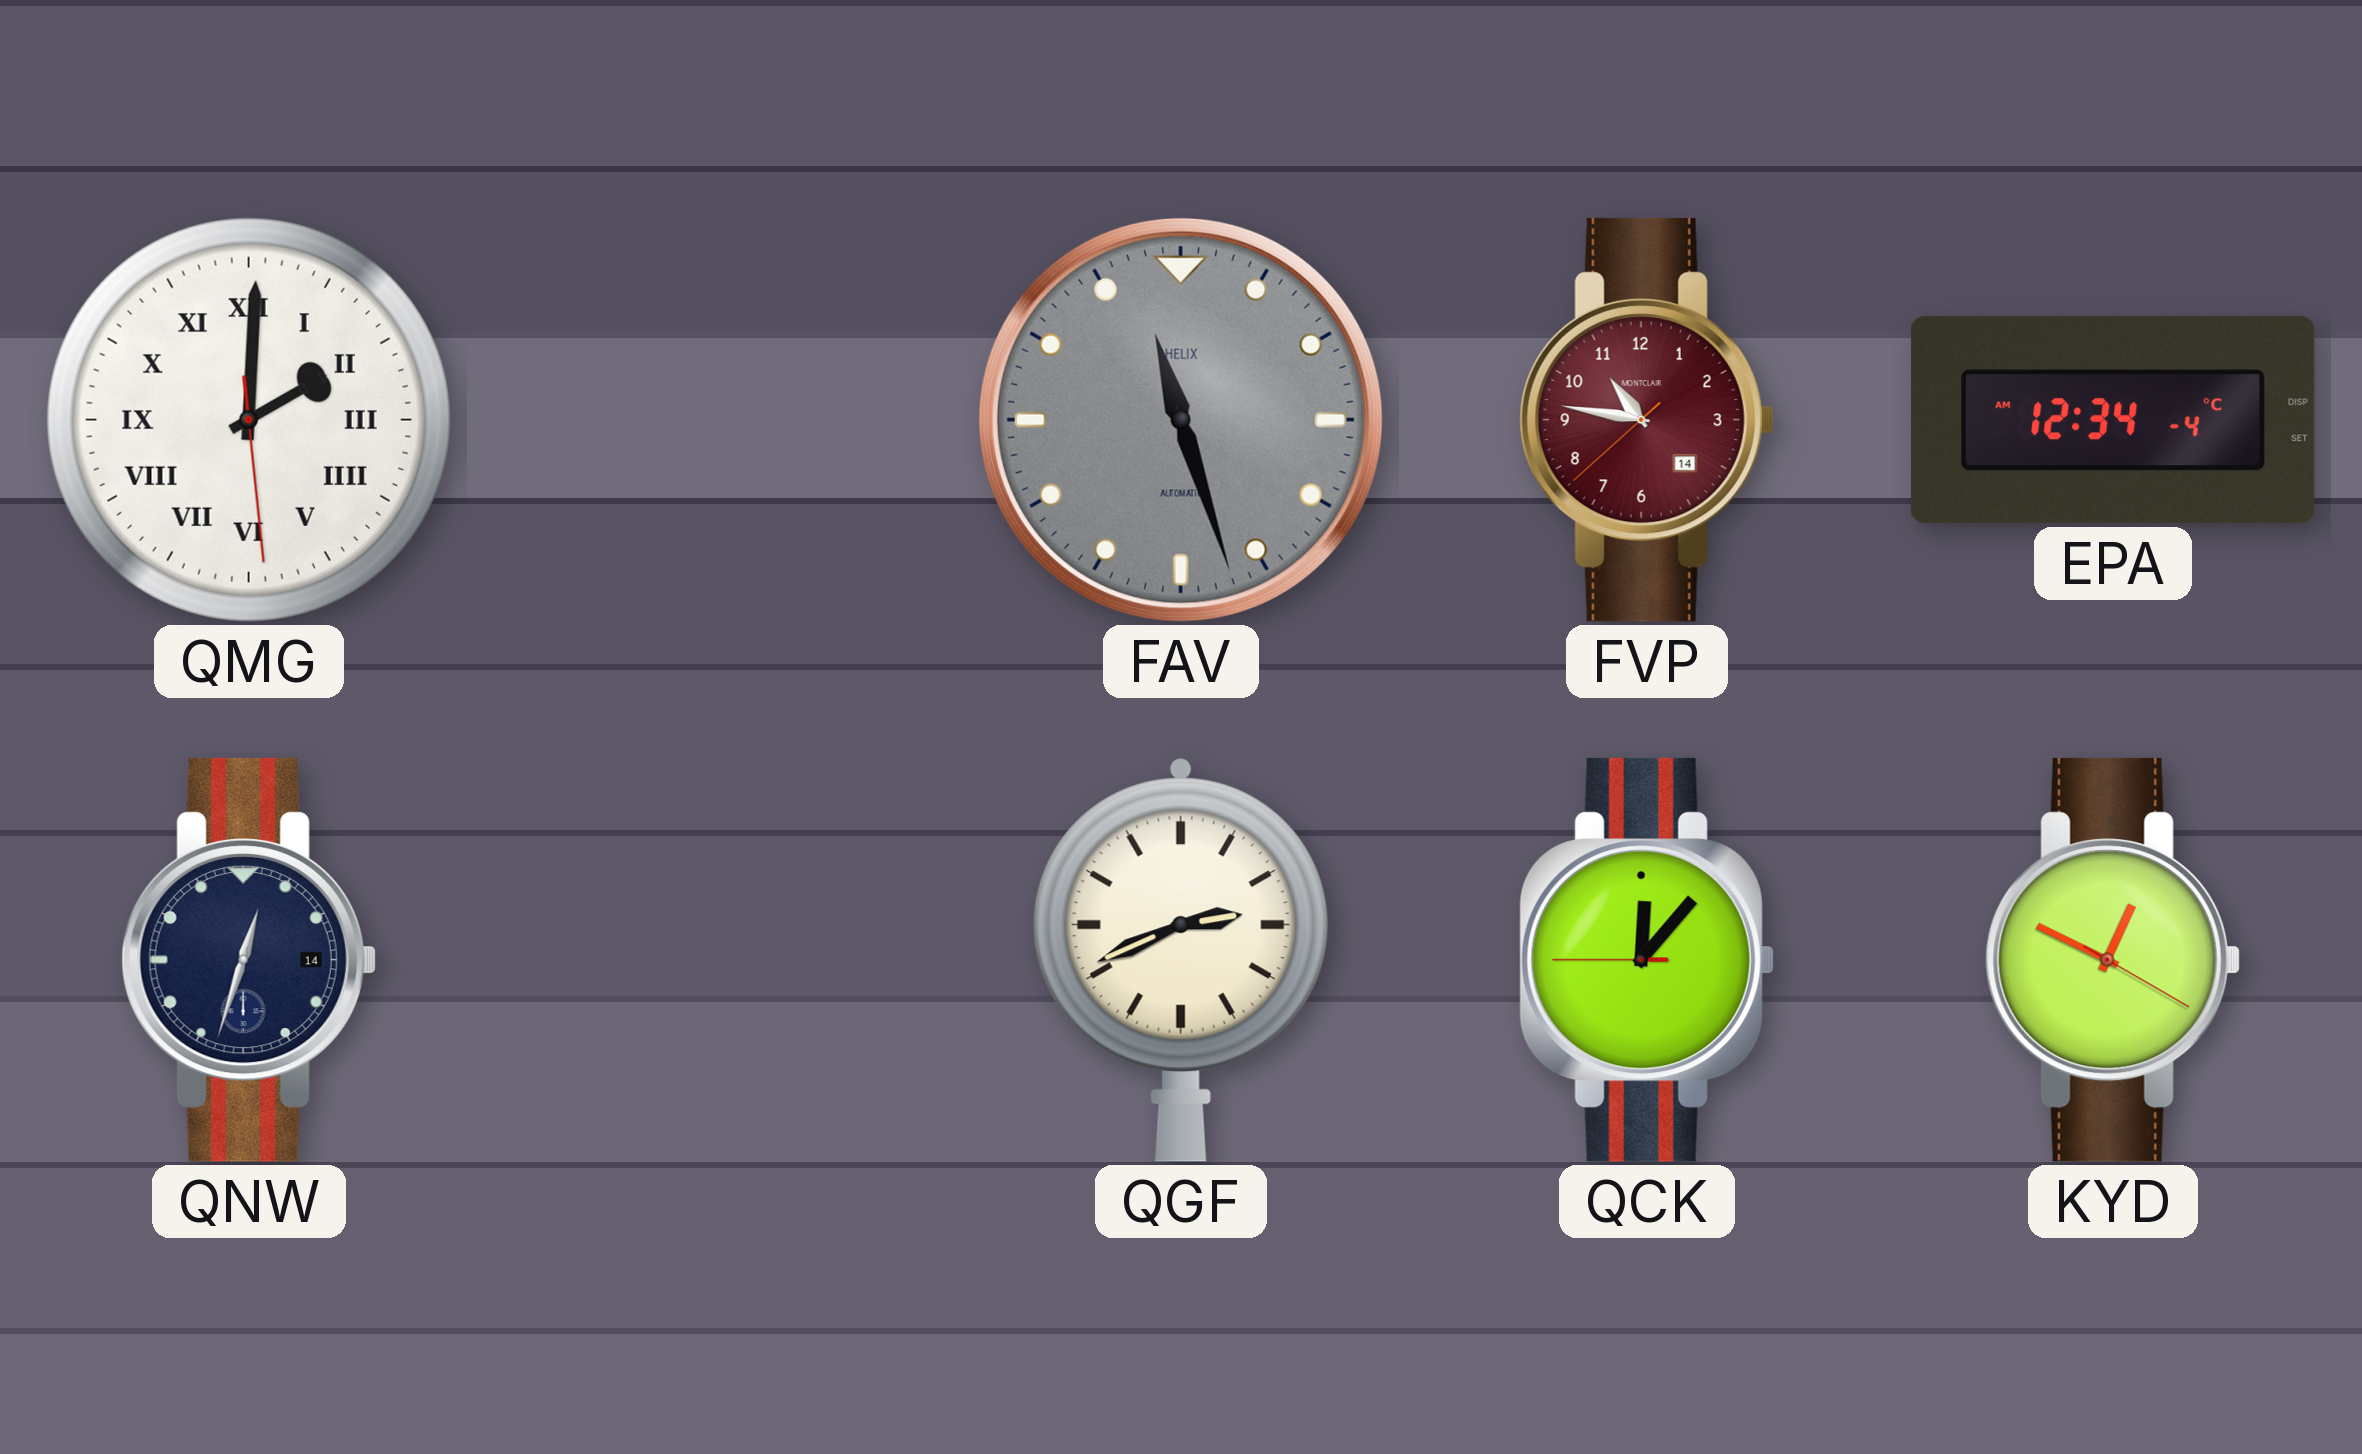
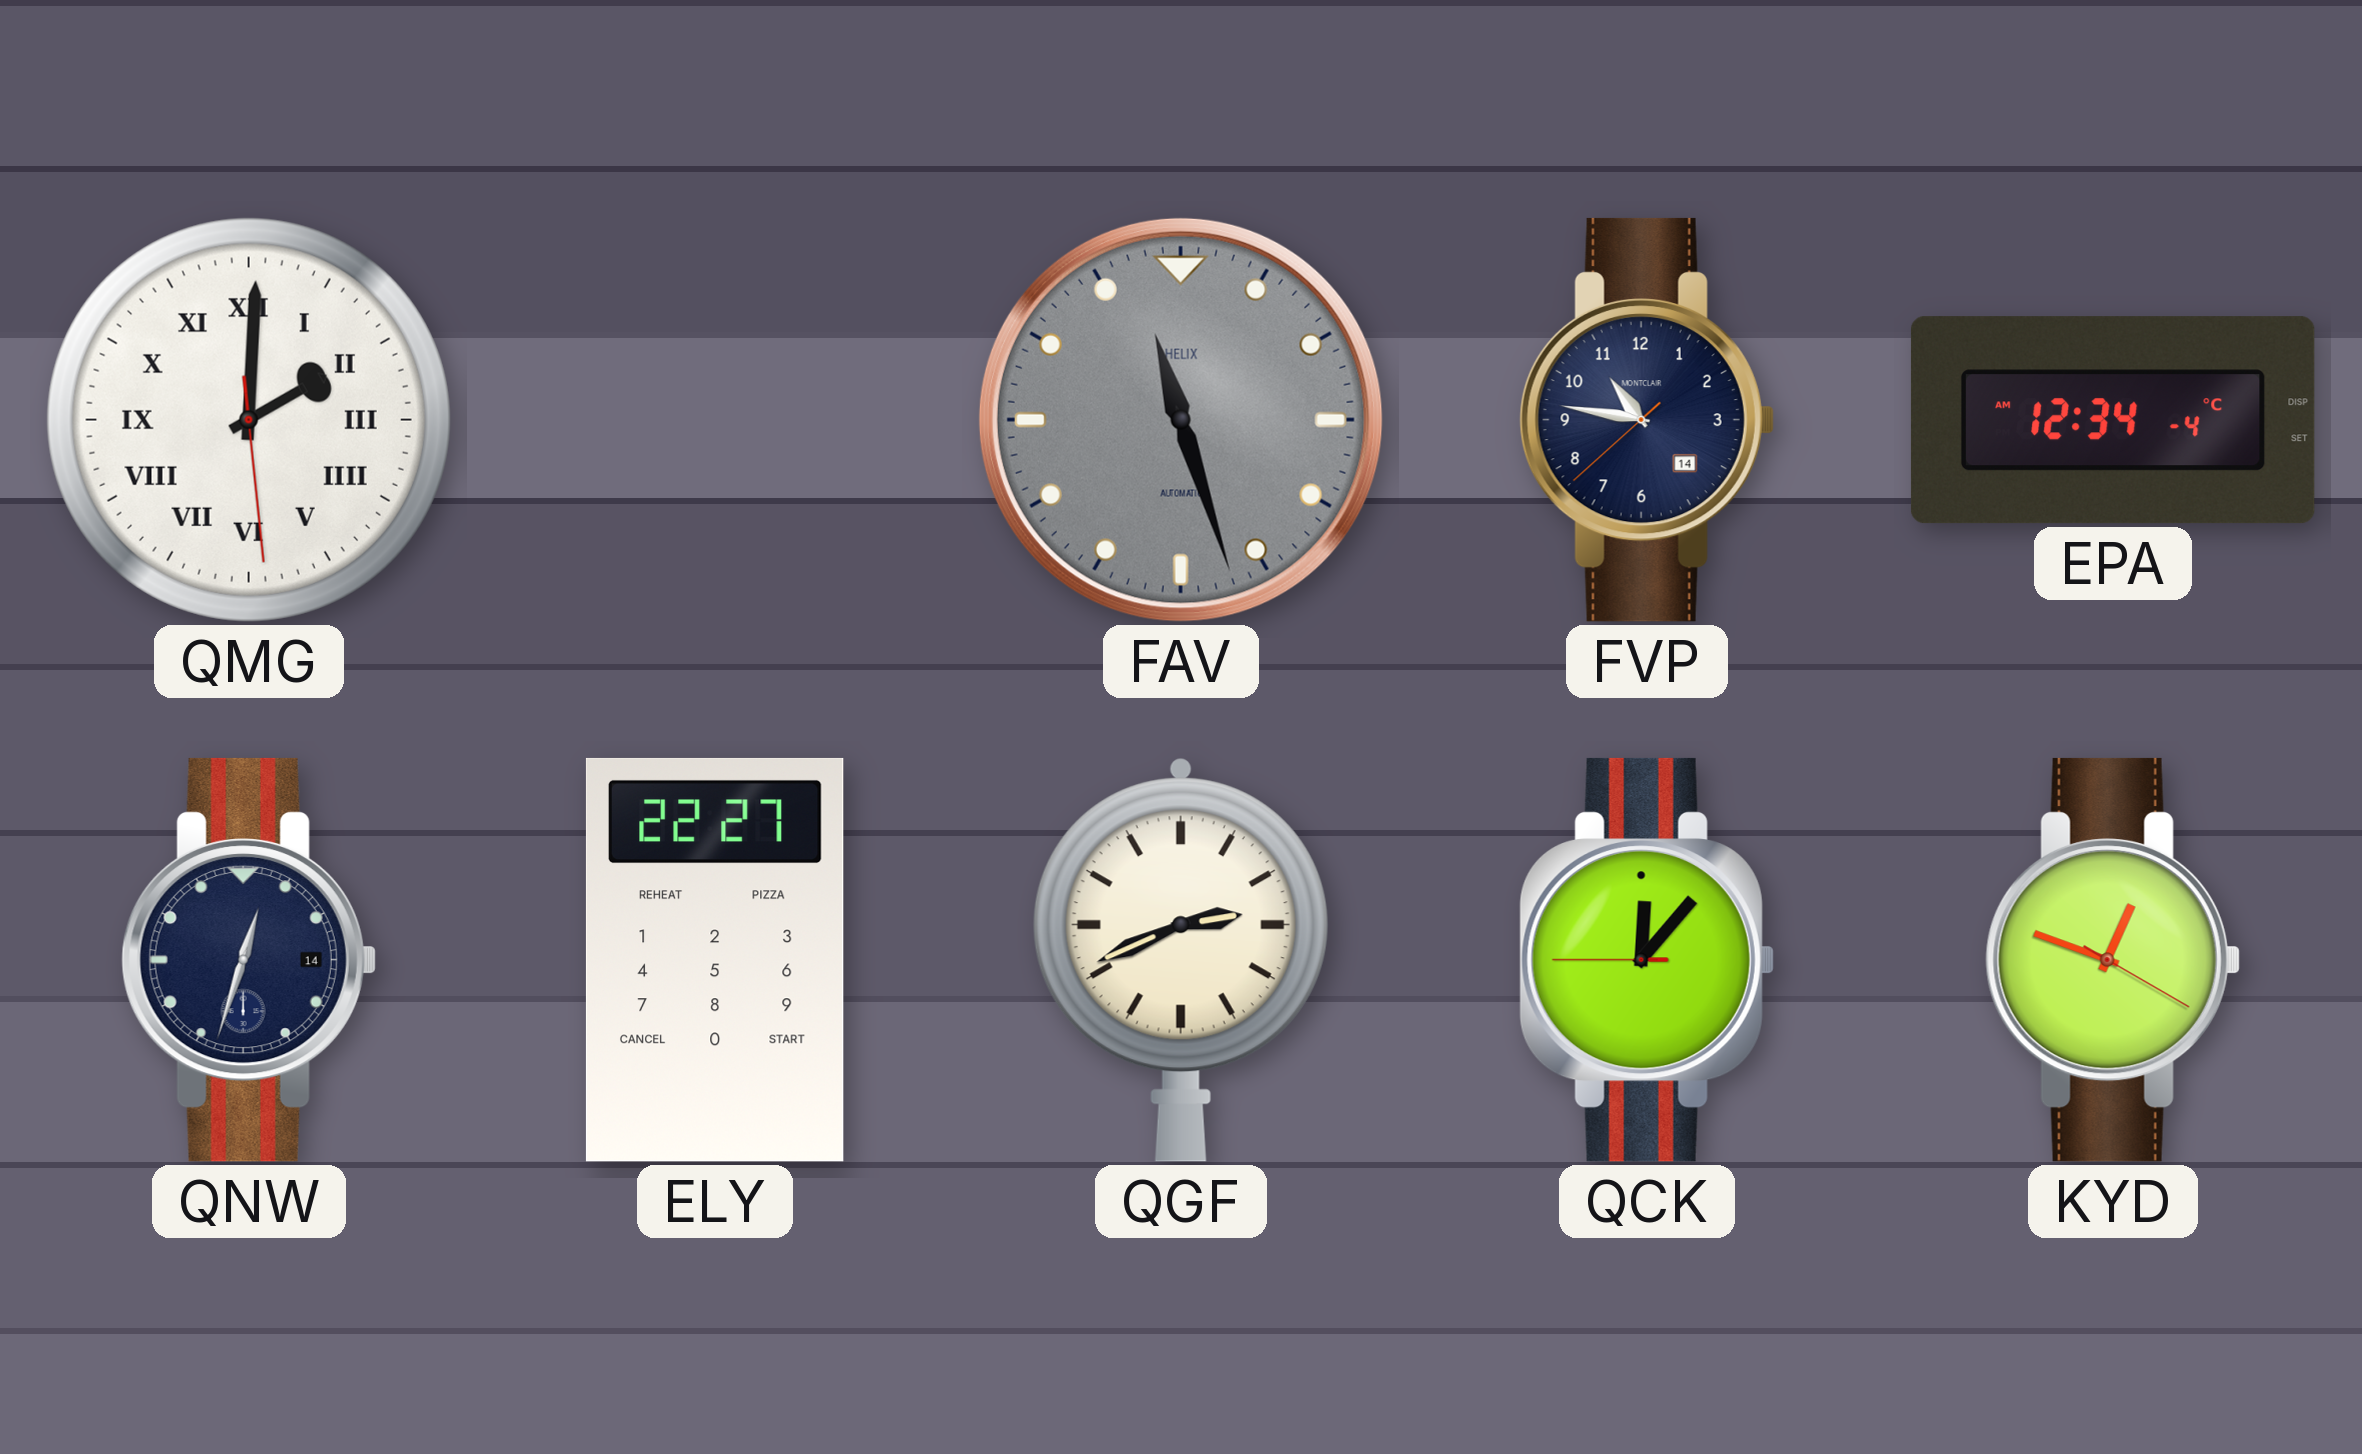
FVP dial: burgundy -> navy
ELY: none -> 22:27
KYD: 12:49 -> 12:48
